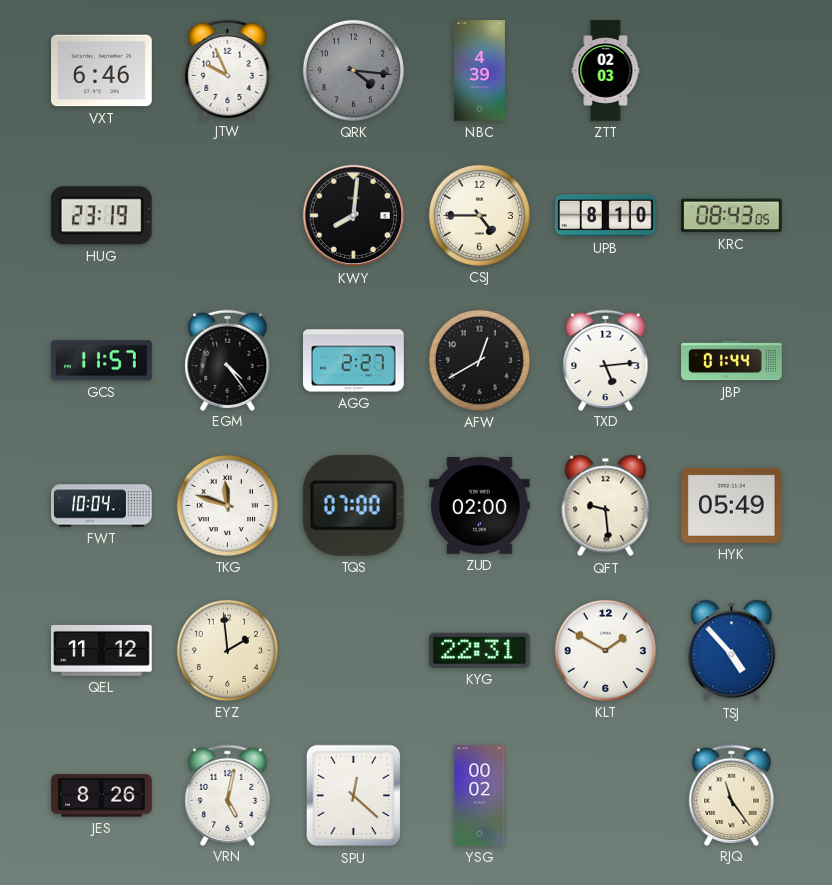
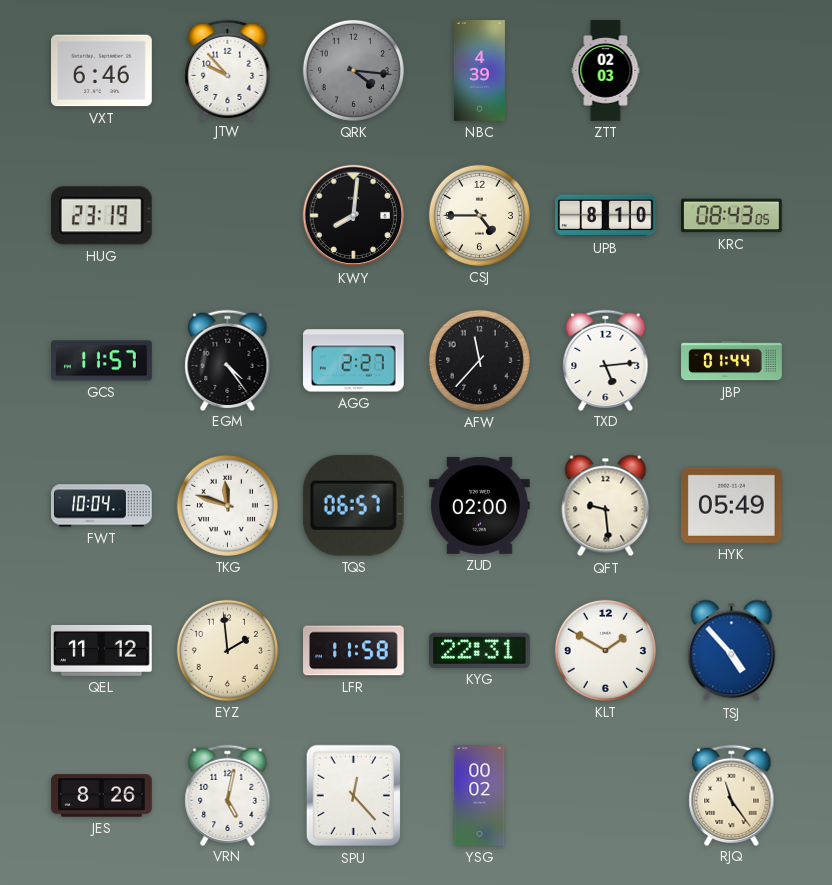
JTW: 9:56 -> 9:53
AFW: 12:40 -> 11:37
TQS: 07:00 -> 06:57
LFR: none -> 11:58
SPU: 12:22 -> 12:23
